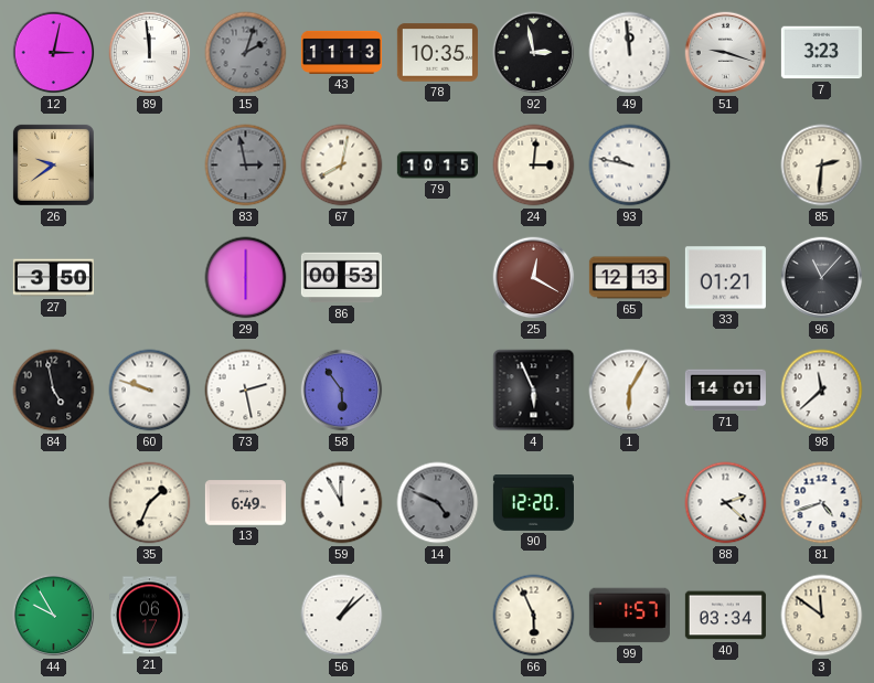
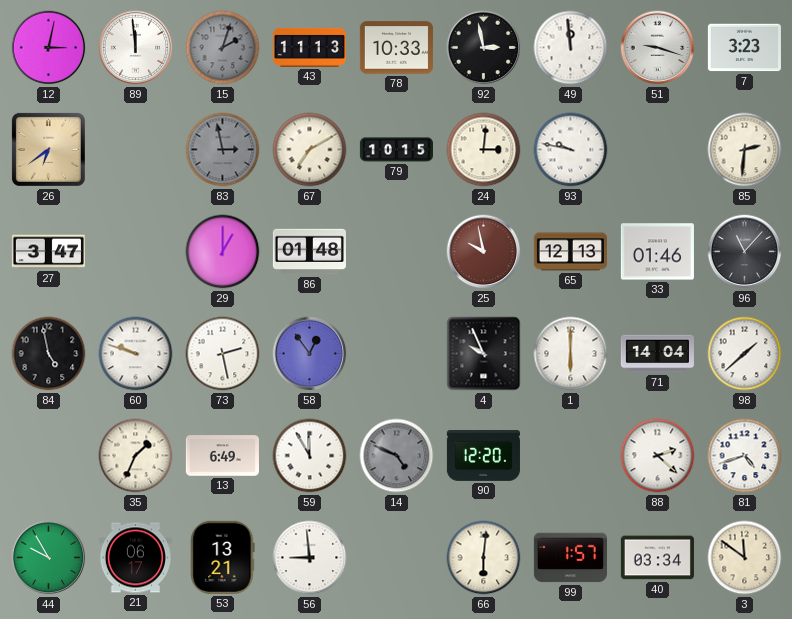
78: 10:35 -> 10:33
26: 9:39 -> 6:39
67: 8:02 -> 7:10
27: 3:50 -> 3:47
29: 6:00 -> 1:00
86: 00:53 -> 01:48
25: 12:20 -> 9:58
33: 01:21 -> 01:46
58: 5:54 -> 12:54
4: 5:56 -> 9:56
1: 6:05 -> 6:00
71: 14:01 -> 14:04
98: 11:38 -> 1:38
53: none -> 13:21
56: 1:08 -> 8:59
66: 5:56 -> 6:01
